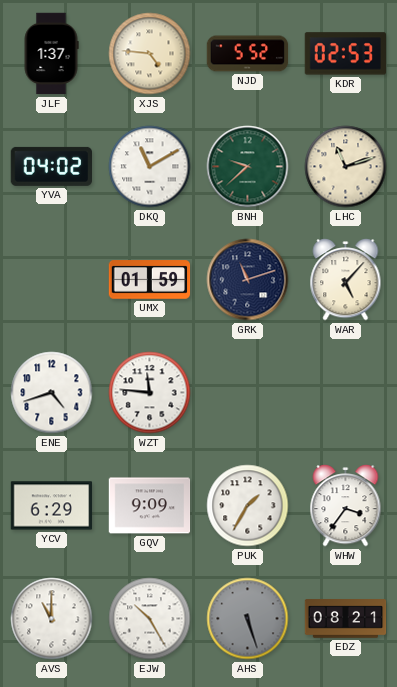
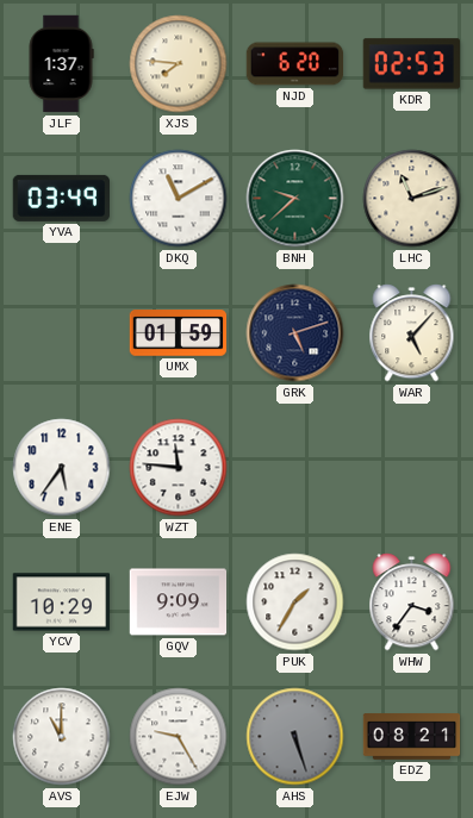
XJS: 4:46 -> 7:46
NJD: 5:52 -> 6:20
YVA: 04:02 -> 03:49
GRK: 11:12 -> 5:12
ENE: 4:42 -> 5:36
YCV: 6:29 -> 10:29
EJW: 10:25 -> 9:25
